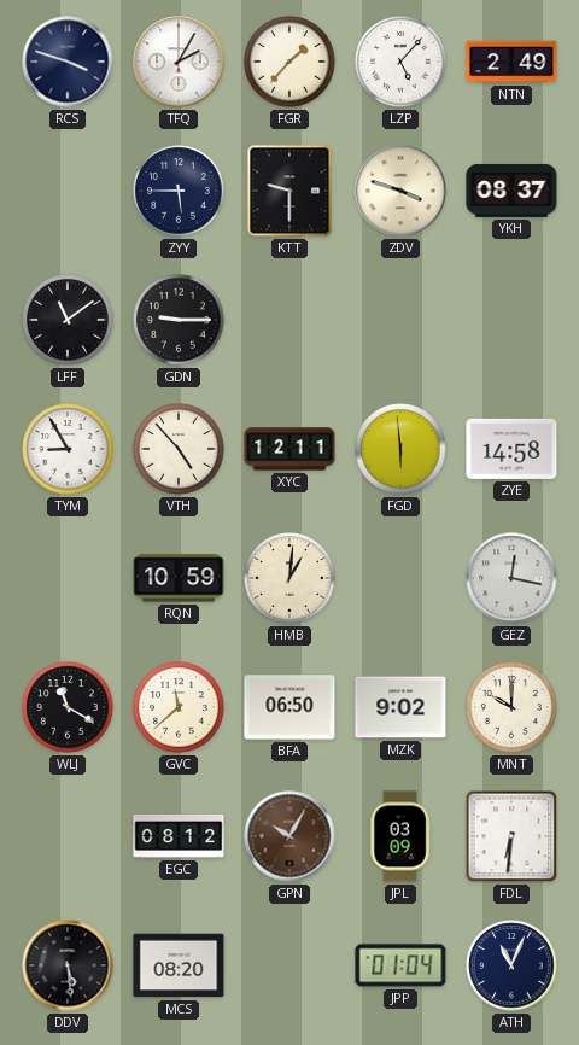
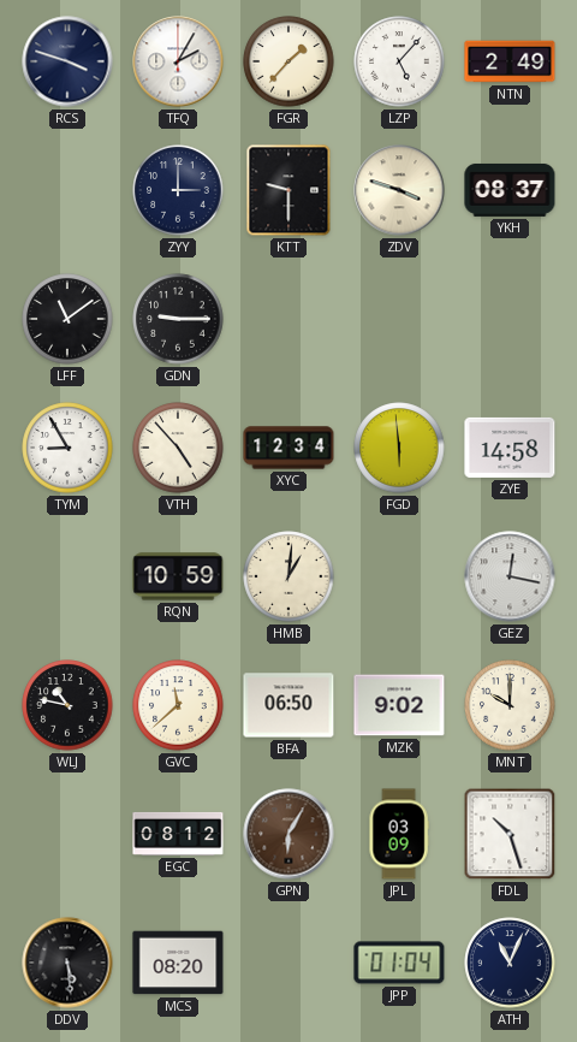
ZYY: 5:45 -> 3:00
XYC: 12:11 -> 12:34
WLJ: 11:20 -> 10:47
GPN: 10:05 -> 6:05
FDL: 6:31 -> 10:27
